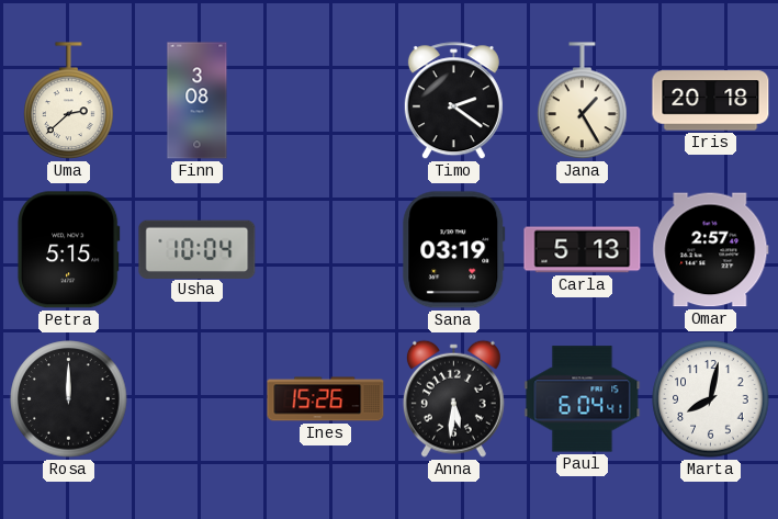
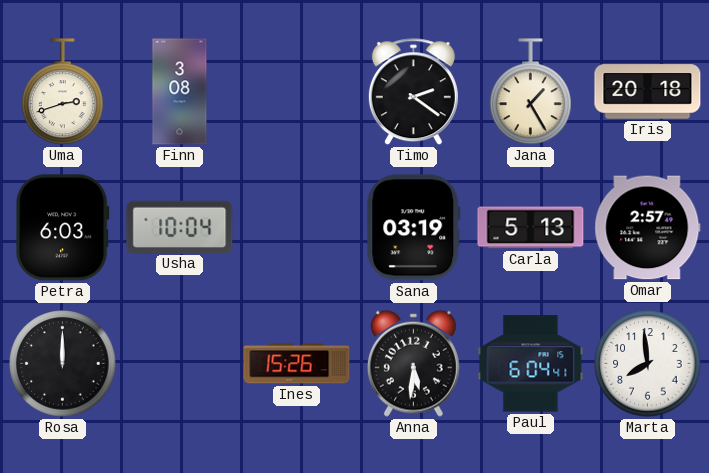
Uma: 2:38 -> 2:42
Petra: 5:15 -> 6:03
Marta: 8:02 -> 7:59
